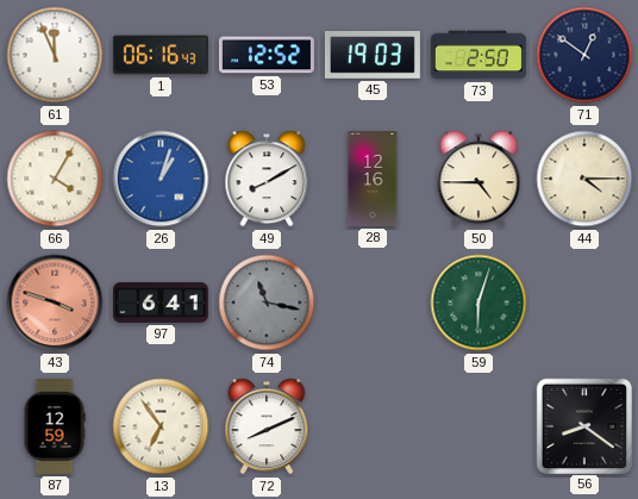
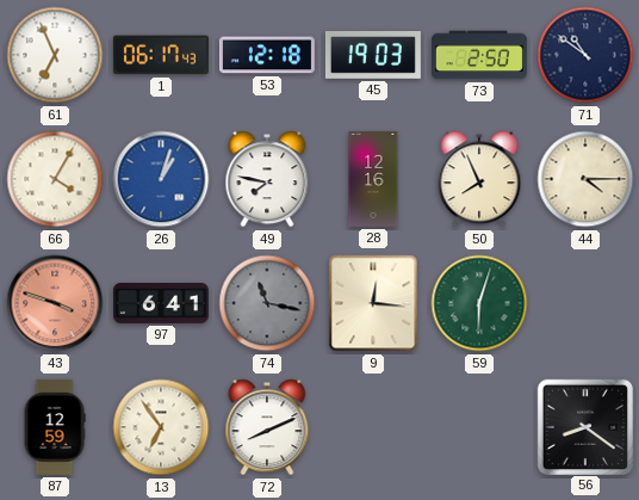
61: 11:56 -> 6:56
1: 06:16 -> 06:17
53: 12:52 -> 12:18
71: 12:51 -> 10:51
49: 8:10 -> 7:47
50: 4:45 -> 7:56
9: none -> 12:16
